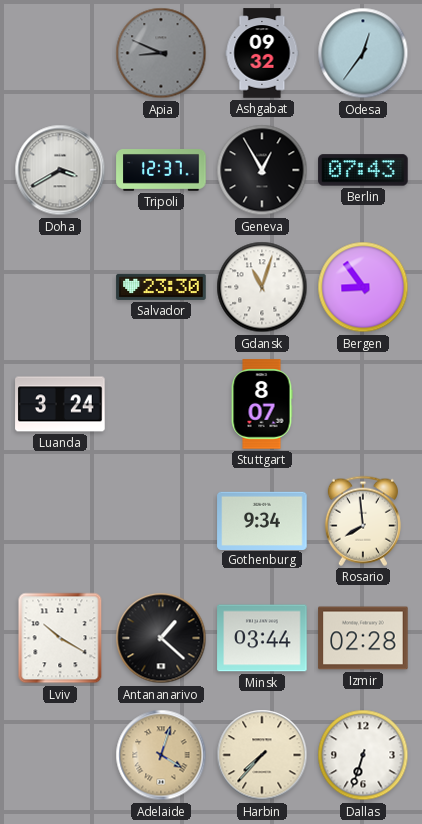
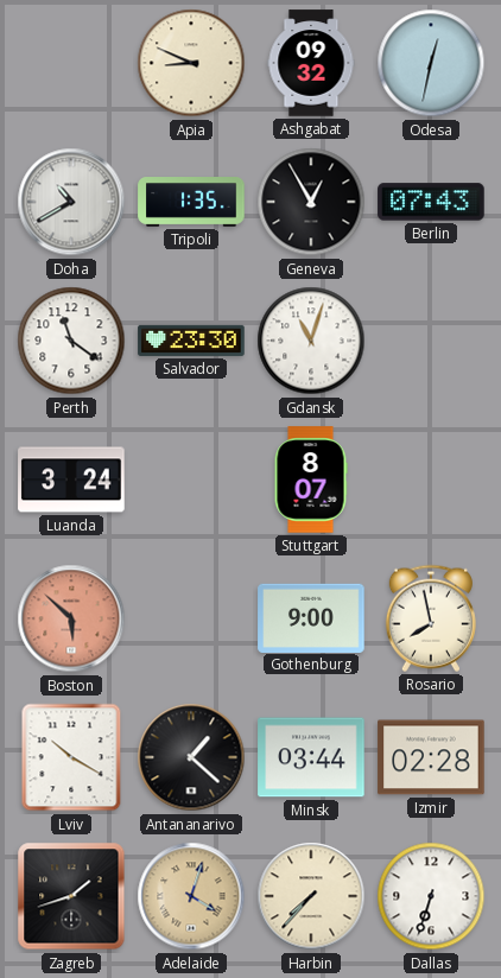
Apia dial: grey -> cream
Odesa: 12:36 -> 12:32
Doha: 3:40 -> 10:40
Tripoli: 12:37 -> 1:35
Perth: none -> 11:21
Bergen: 8:54 -> none
Boston: none -> 5:52
Gothenburg: 9:34 -> 9:00
Rosario: 7:59 -> 7:58
Zagreb: none -> 1:42
